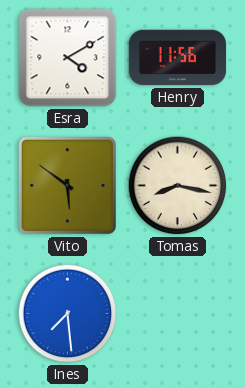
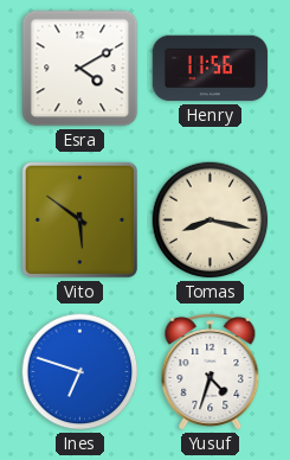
Ines: 7:29 -> 6:48
Yusuf: none -> 4:33
